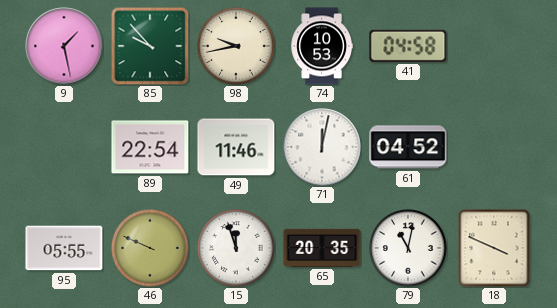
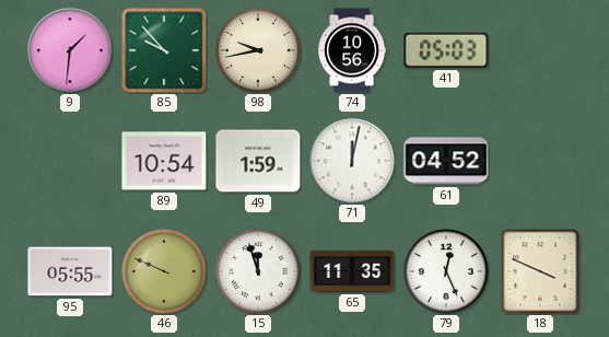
9: 1:28 -> 1:31
74: 10:53 -> 10:56
41: 04:58 -> 05:03
89: 22:54 -> 10:54
49: 11:46 -> 1:59
65: 20:35 -> 11:35
79: 11:02 -> 12:26
